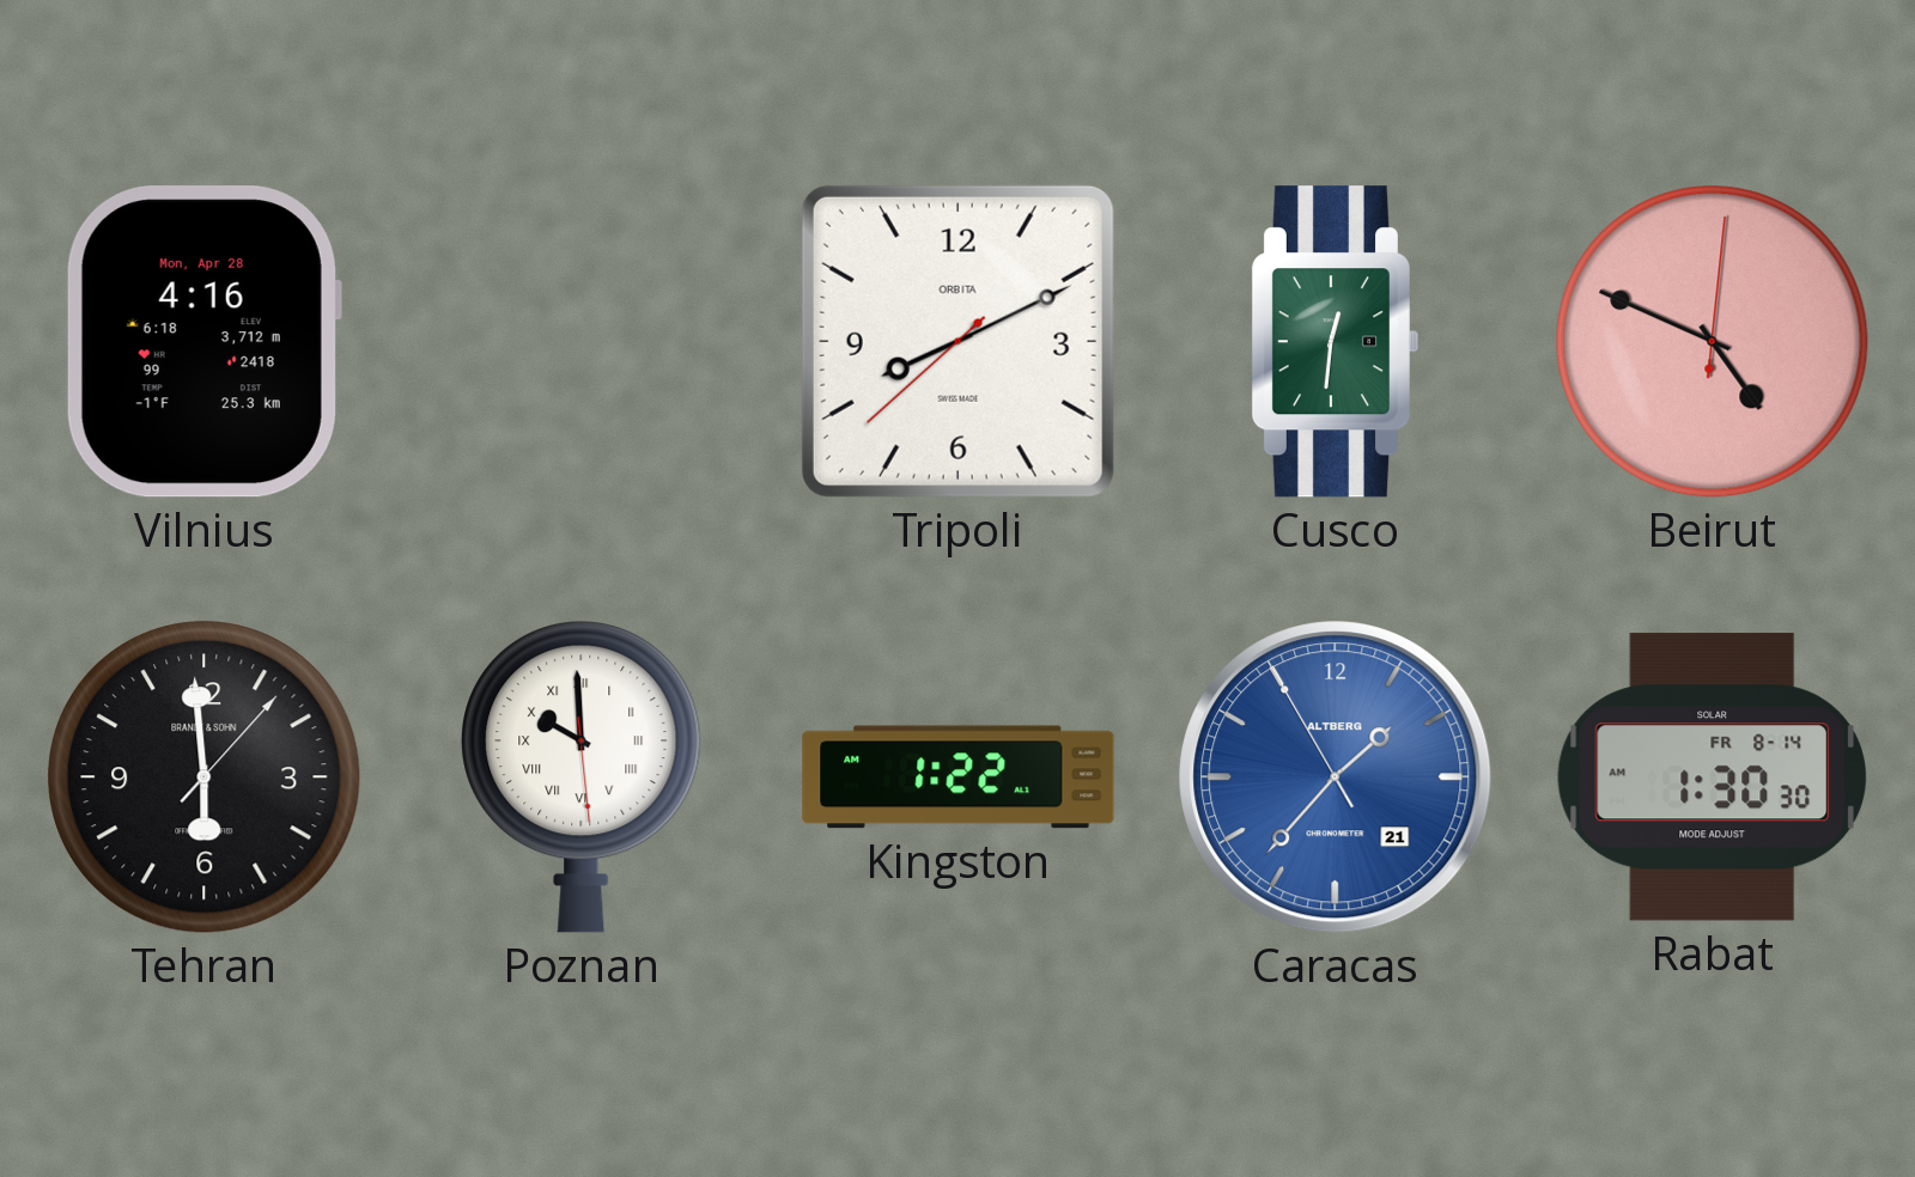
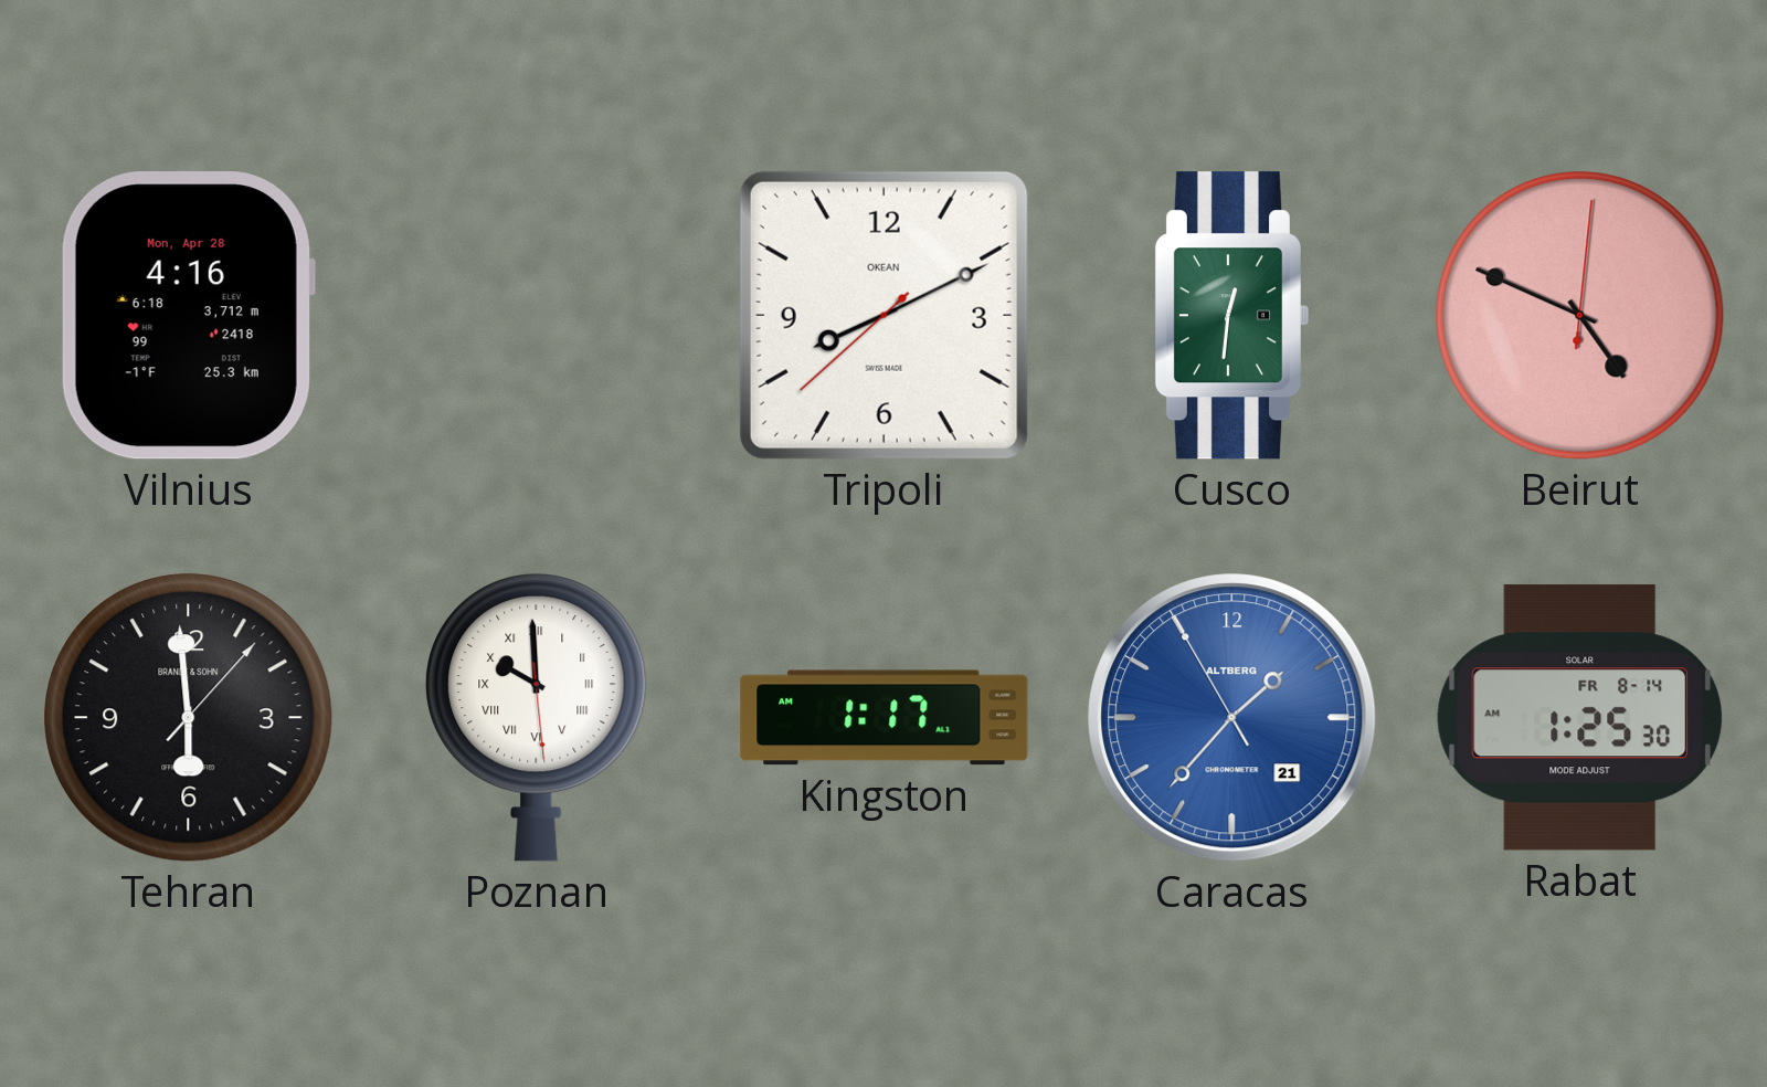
Tripoli brand: ORBITA -> OKEAN
Kingston: 1:22 -> 1:17
Rabat: 1:30 -> 1:25
